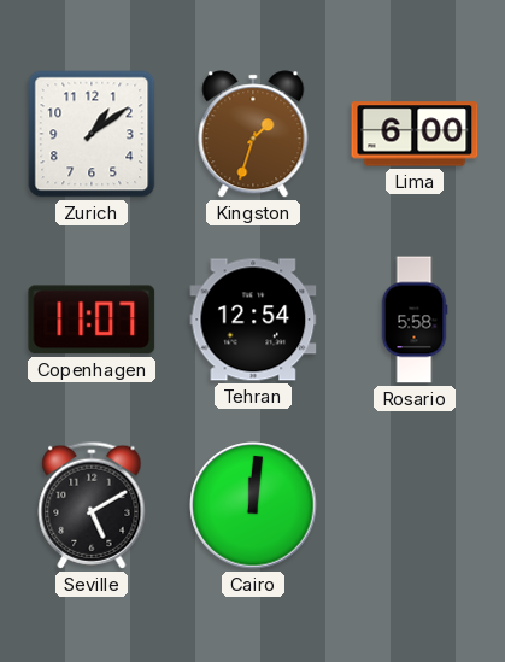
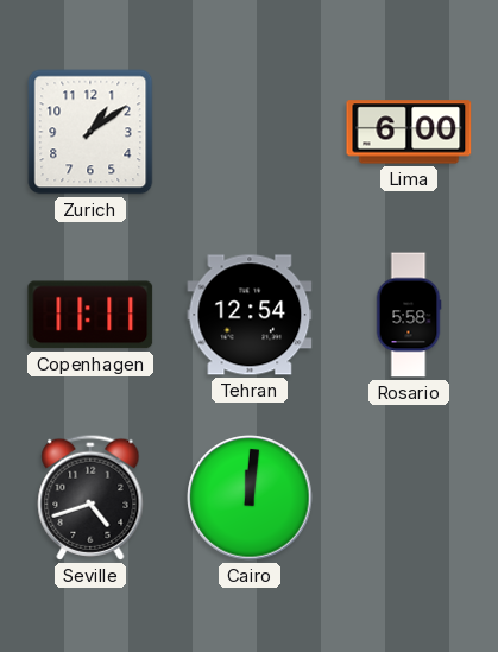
Kingston: 1:33 -> none
Copenhagen: 11:07 -> 11:11
Seville: 5:10 -> 4:42
